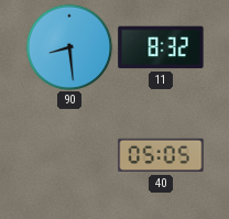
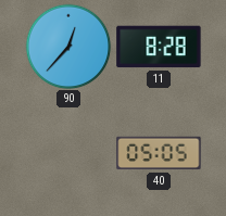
90: 8:29 -> 12:37
11: 8:32 -> 8:28
